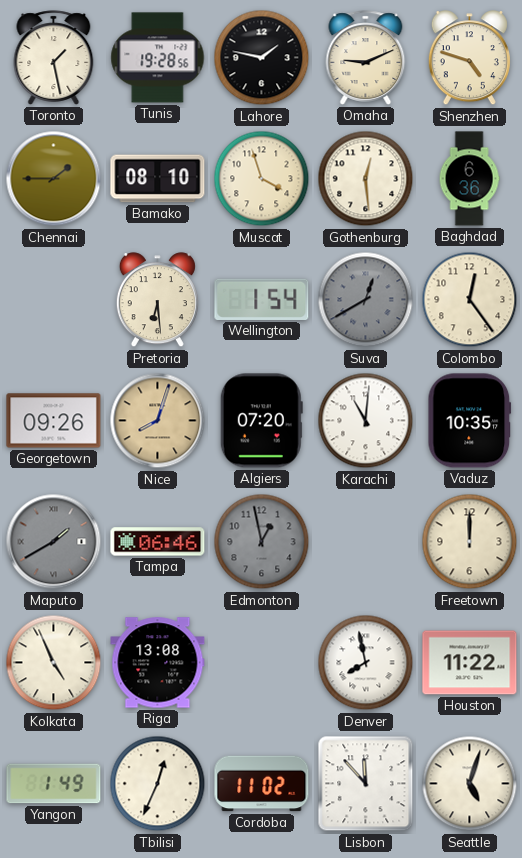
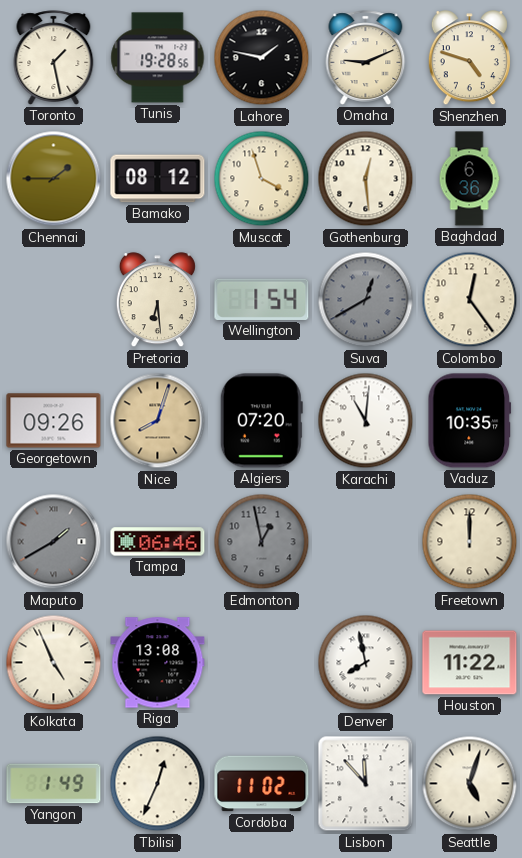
Bamako: 08:10 -> 08:12
